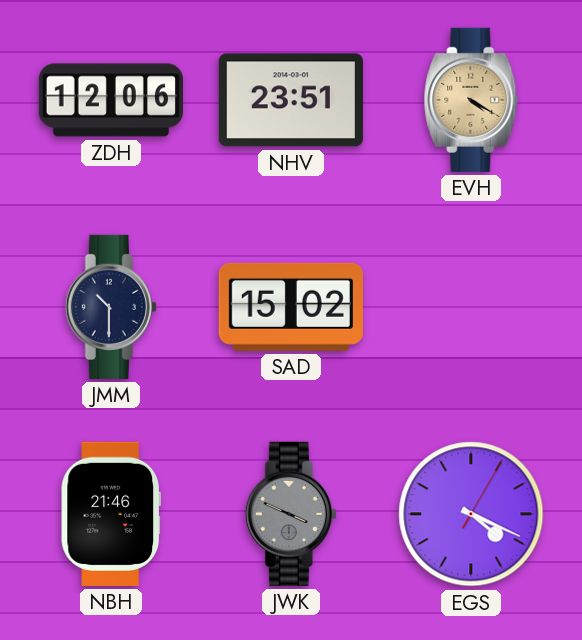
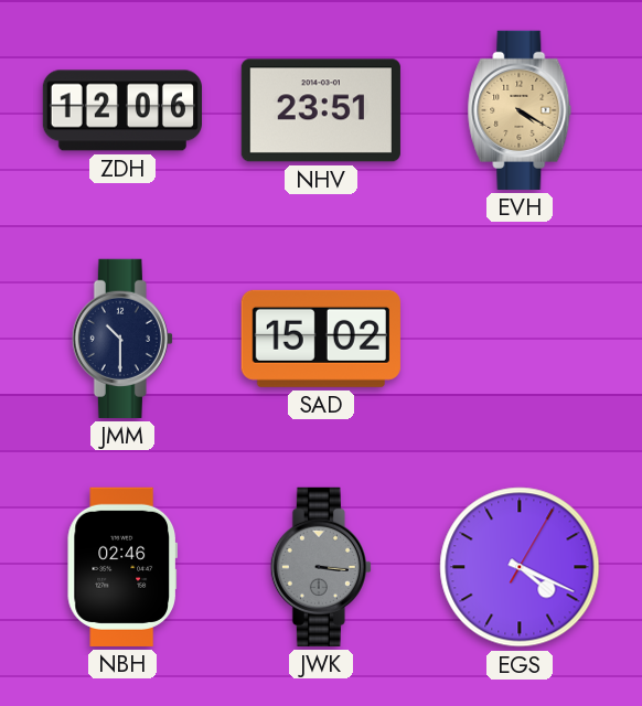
NBH: 21:46 -> 02:46
JWK: 3:49 -> 3:16
